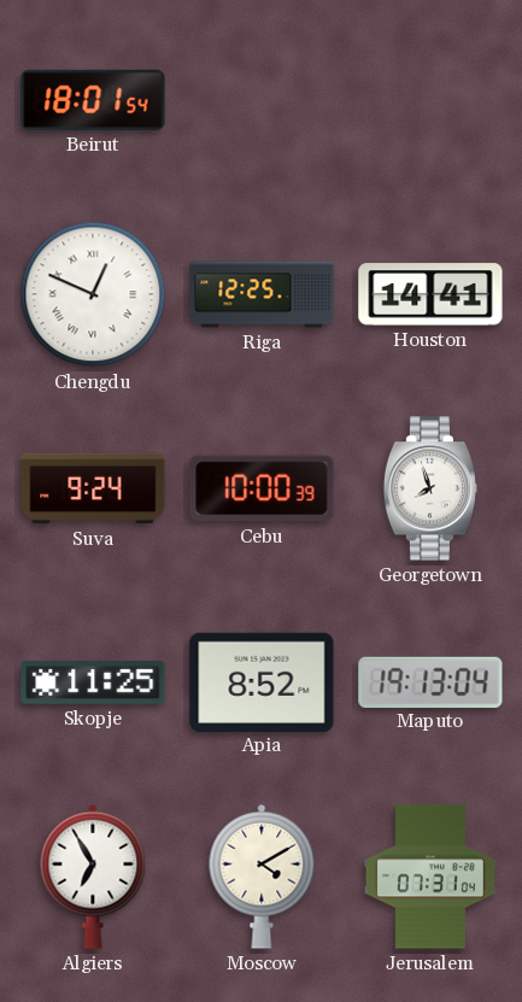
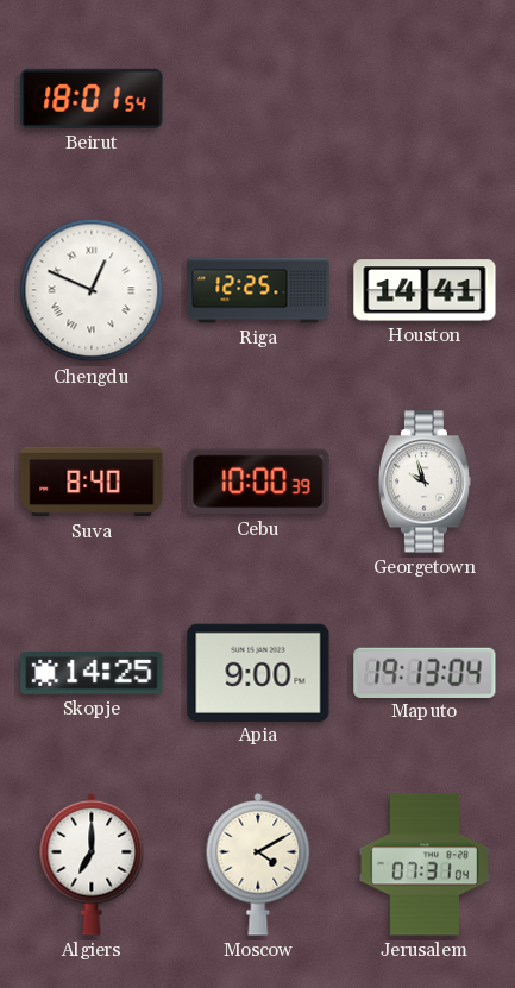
Suva: 9:24 -> 8:40
Georgetown: 7:57 -> 9:57
Skopje: 11:25 -> 14:25
Apia: 8:52 -> 9:00
Algiers: 6:55 -> 7:00
